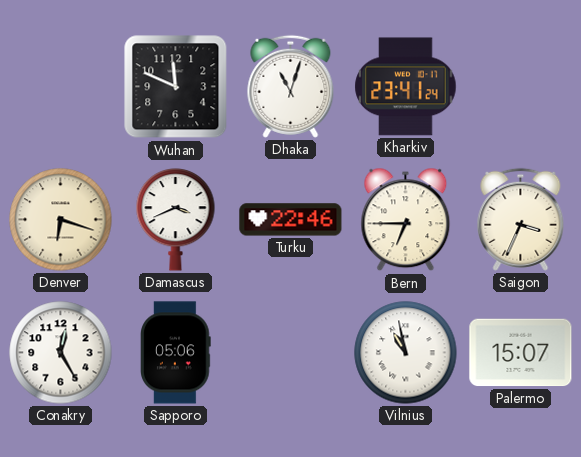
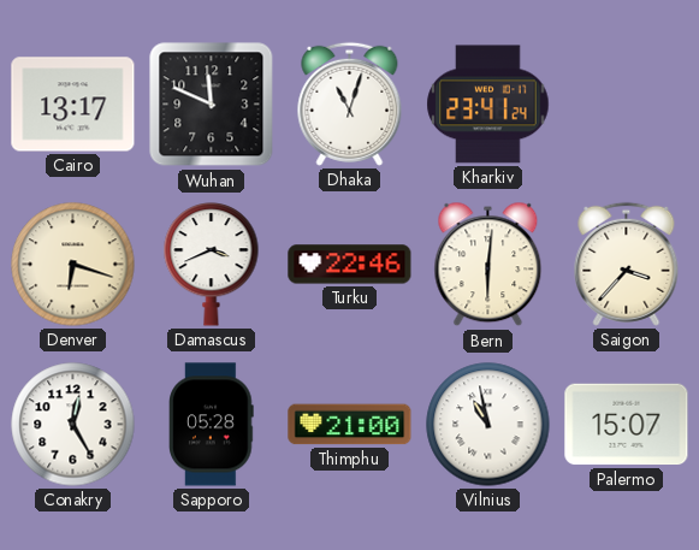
Cairo: none -> 13:17
Bern: 6:45 -> 6:01
Saigon: 3:34 -> 3:37
Sapporo: 05:06 -> 05:28
Thimphu: none -> 21:00
